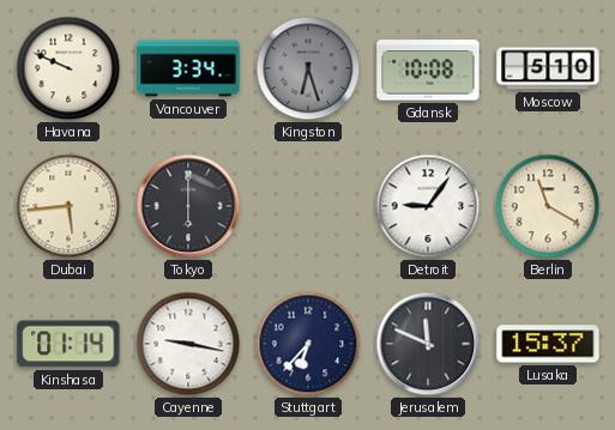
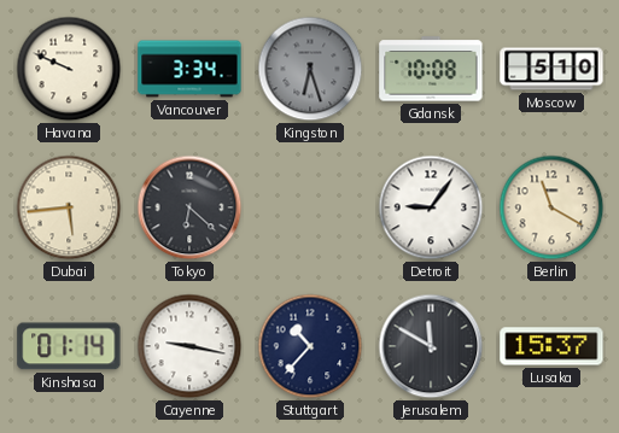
Tokyo: 6:00 -> 6:22
Stuttgart: 6:37 -> 10:37
Jerusalem: 11:49 -> 11:50
